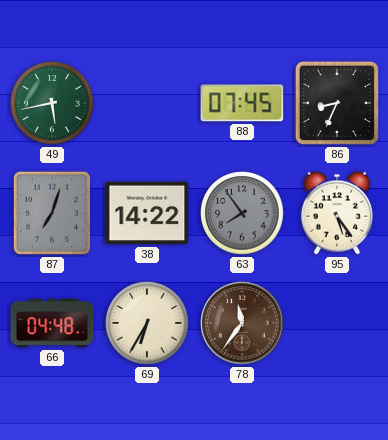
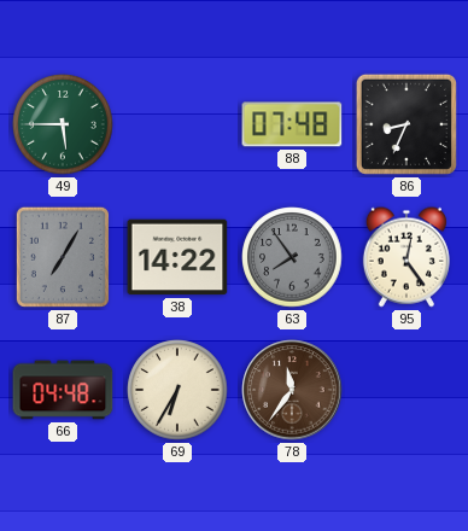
49: 5:43 -> 5:45
88: 07:45 -> 07:48
87: 7:03 -> 7:05
95: 5:24 -> 12:24
